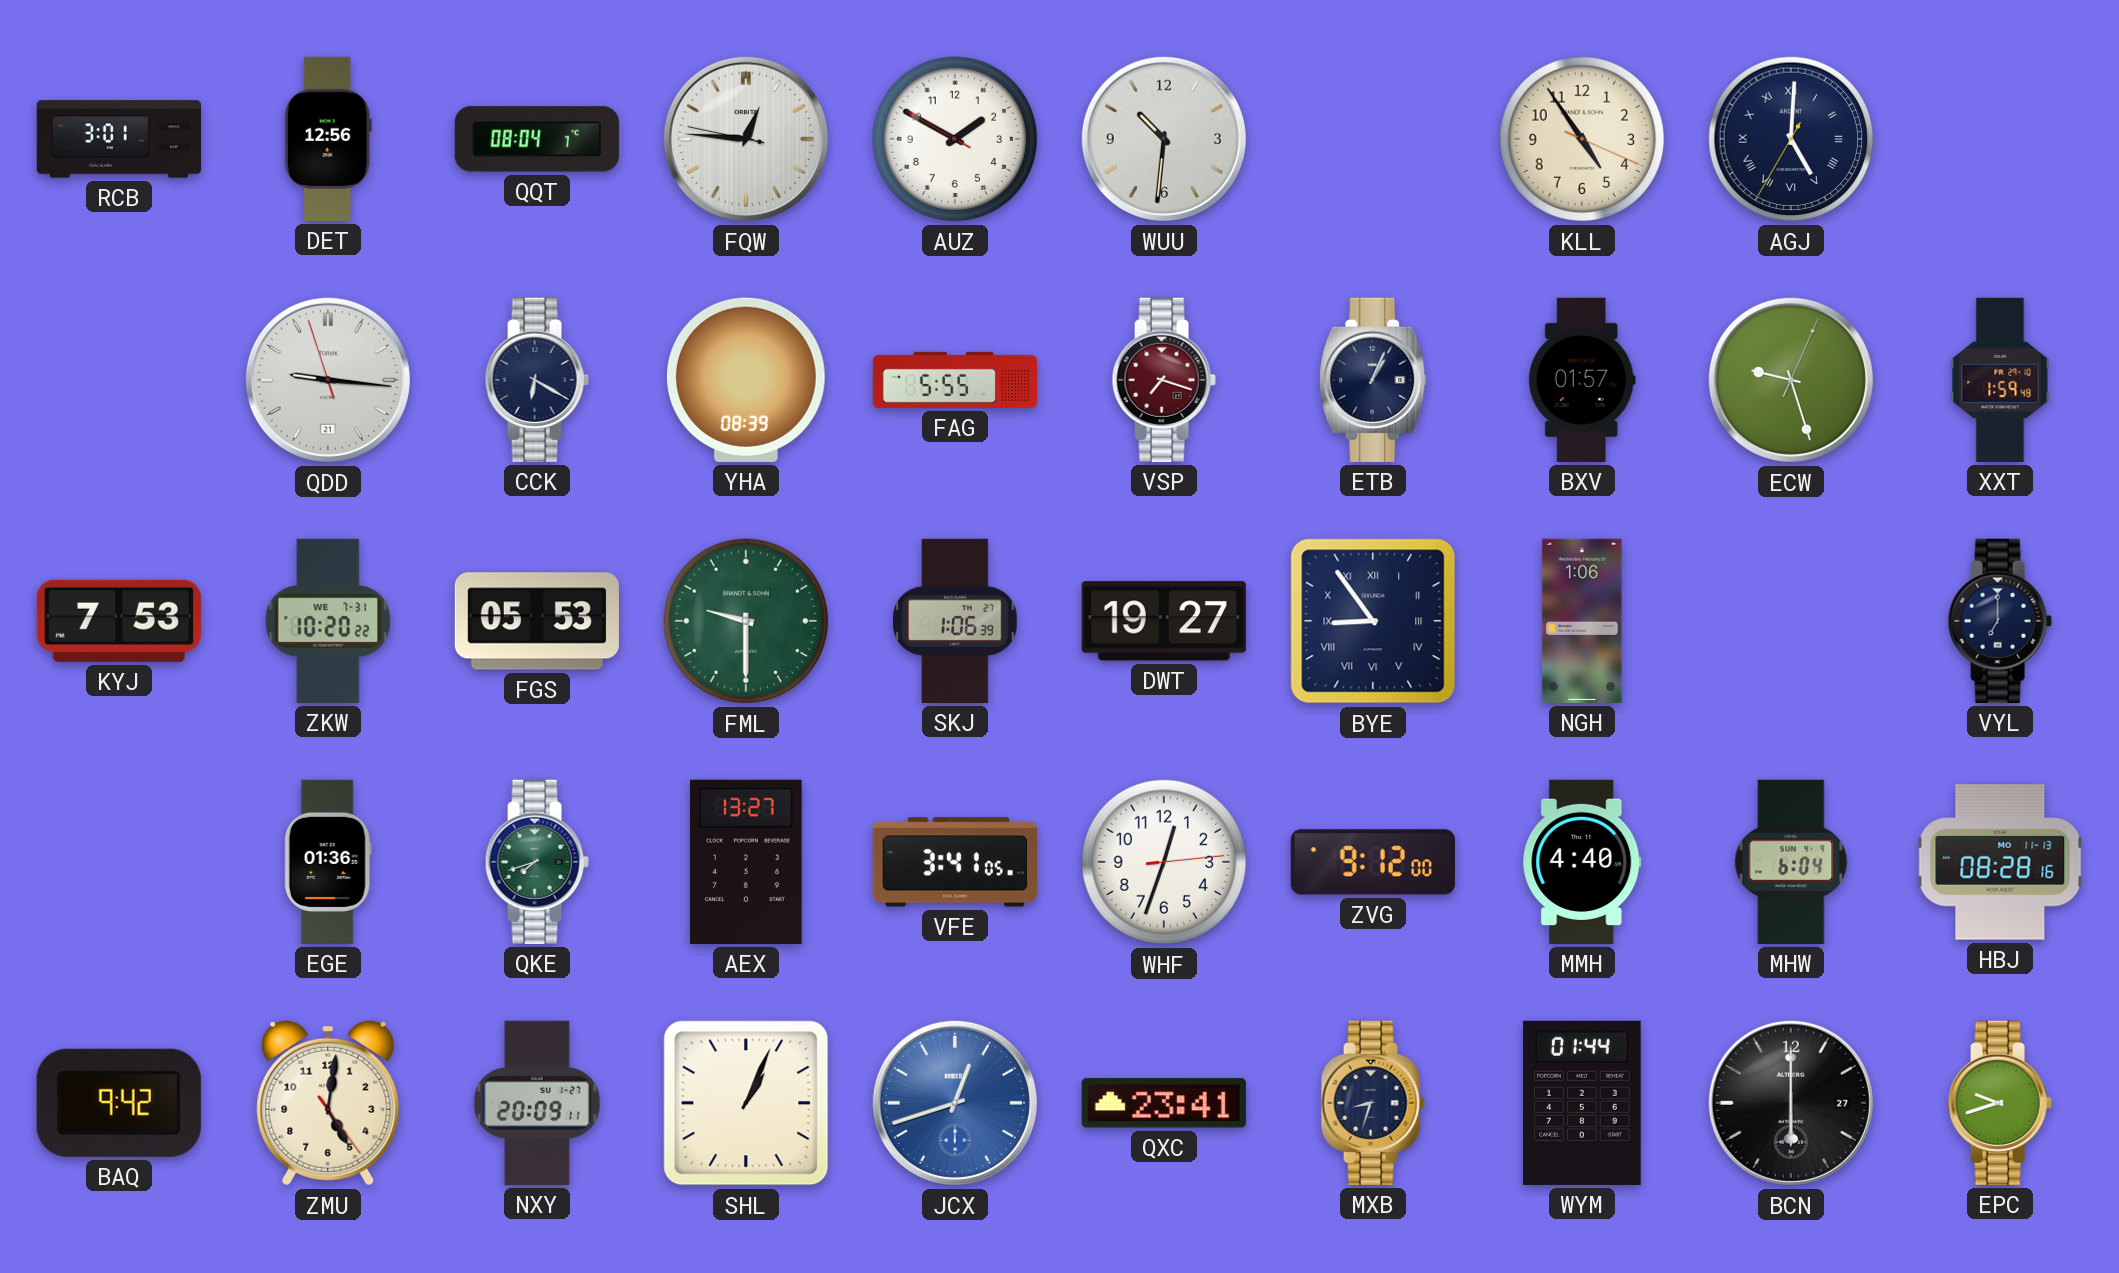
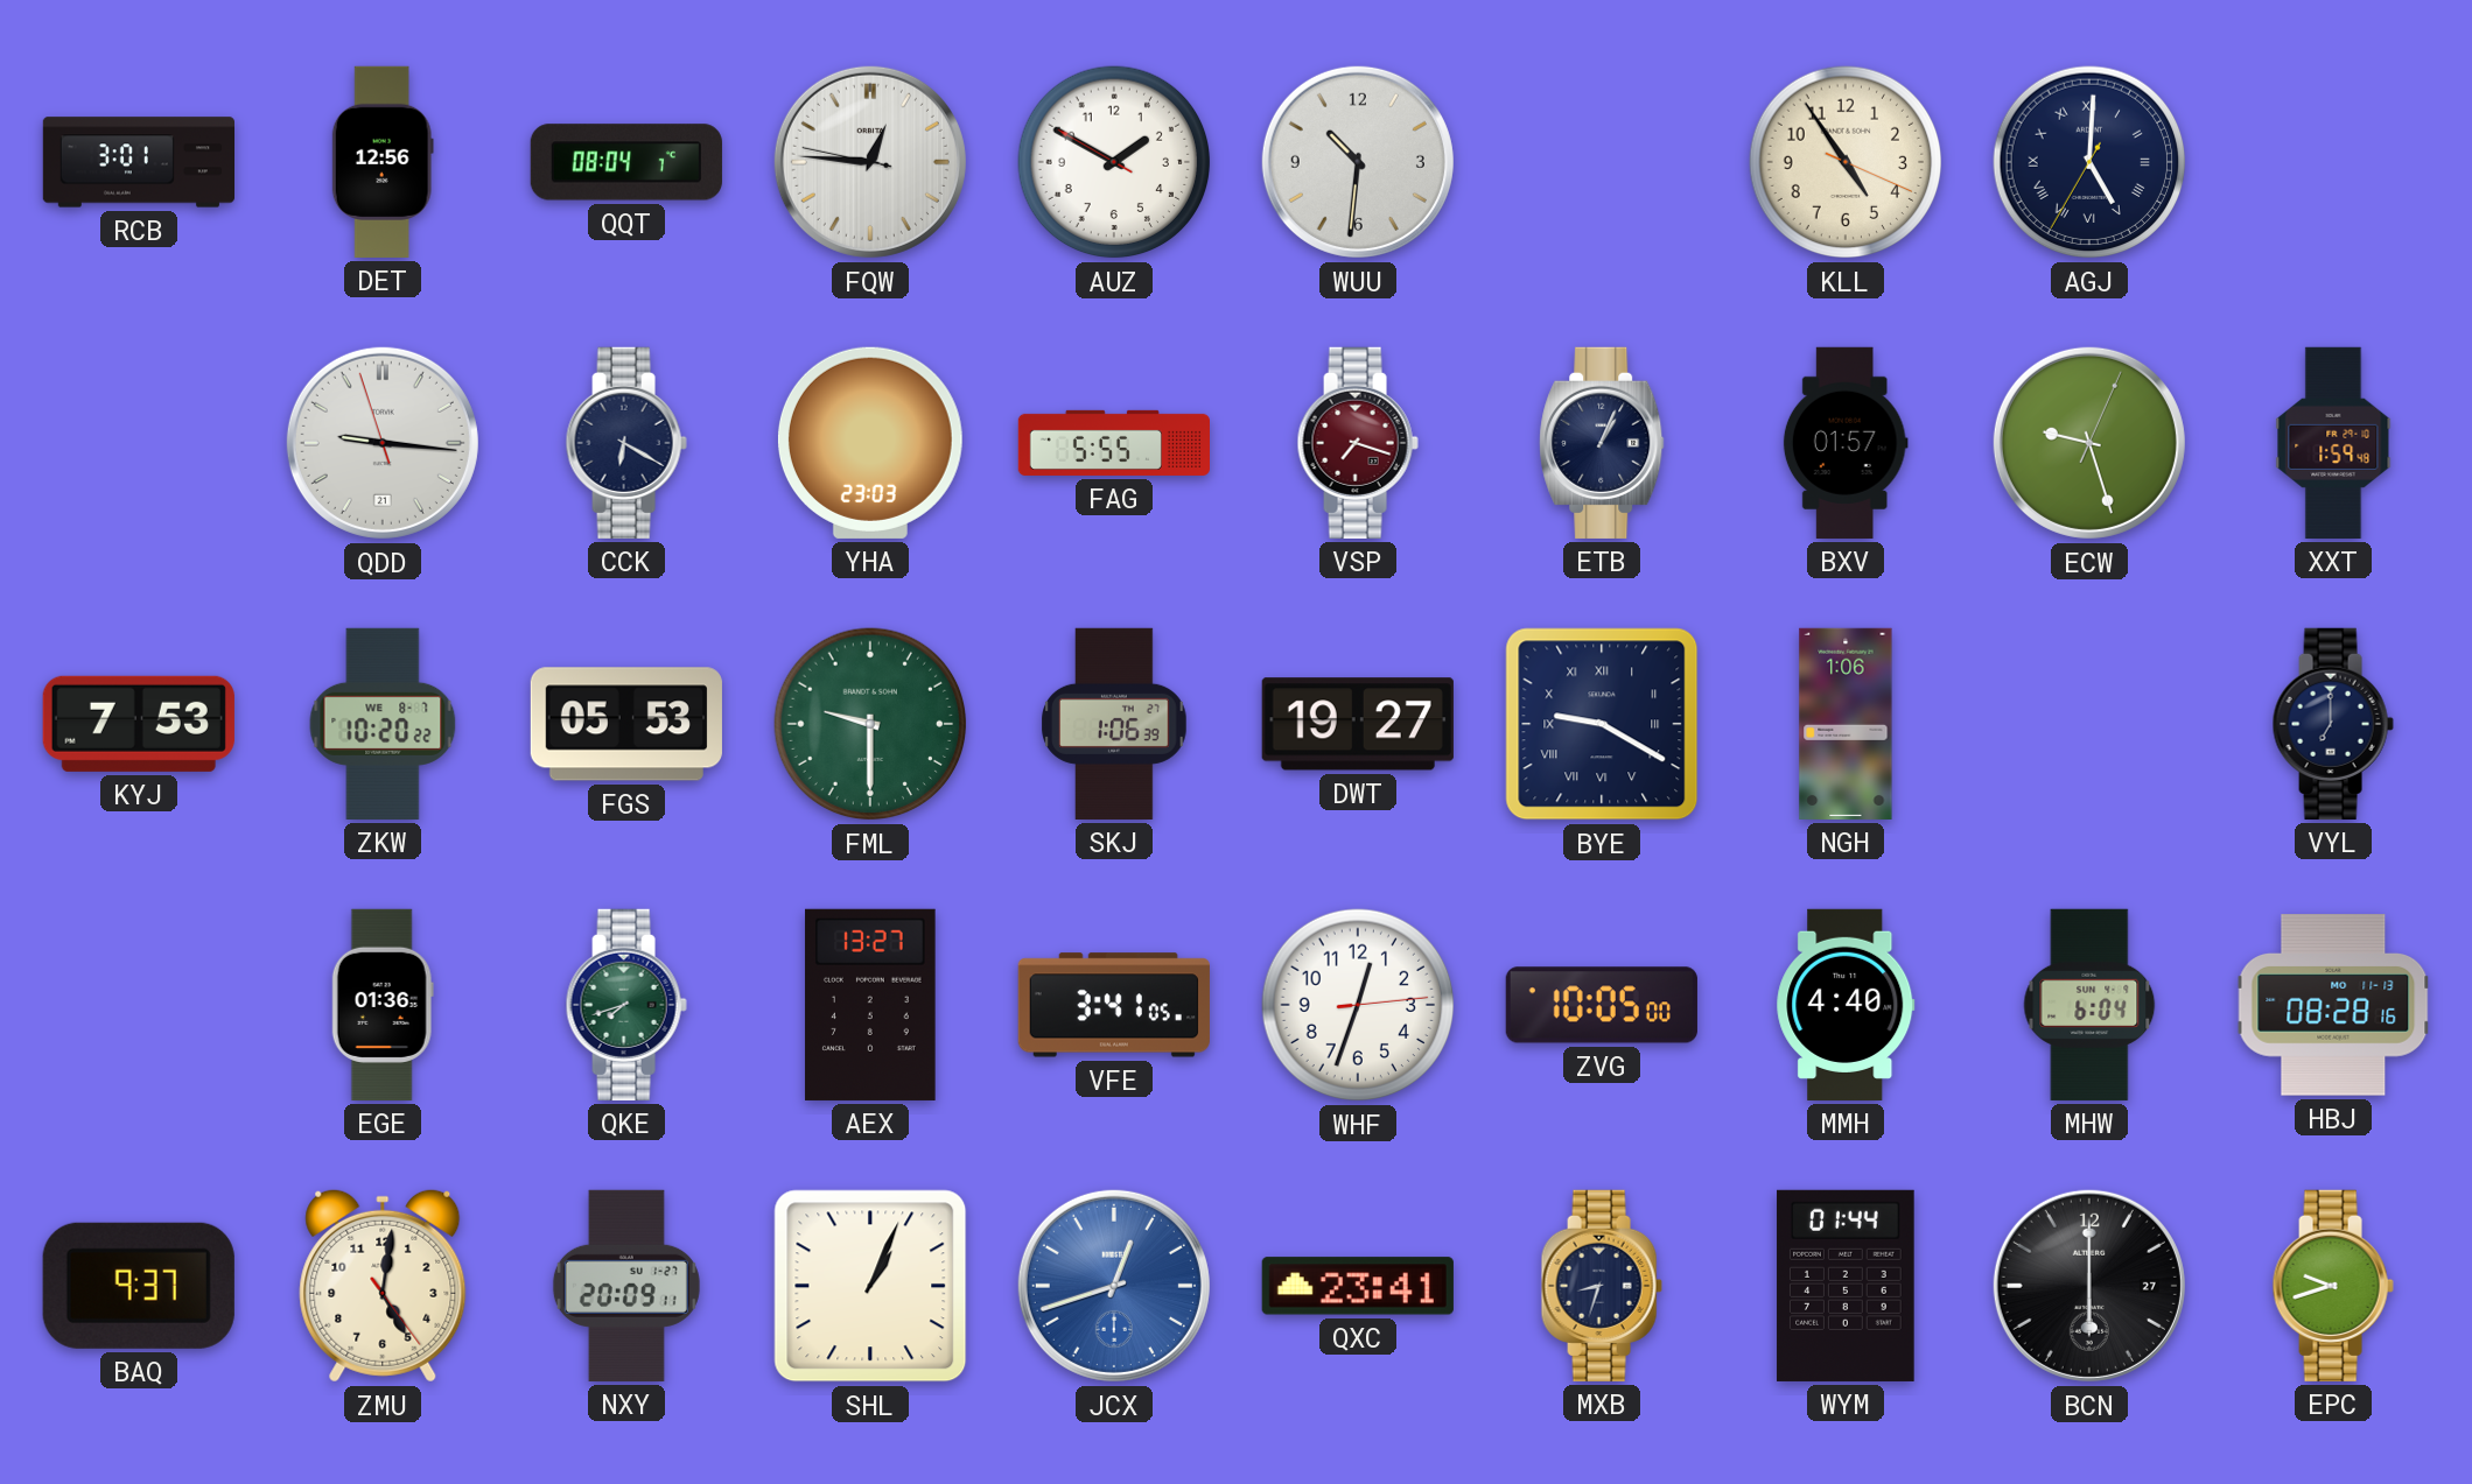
YHA: 08:39 -> 23:03
ZKW date: WE 7-31 -> WE 8-7
BYE: 8:54 -> 9:20
ZVG: 9:12 -> 10:05
BAQ: 9:42 -> 9:37
